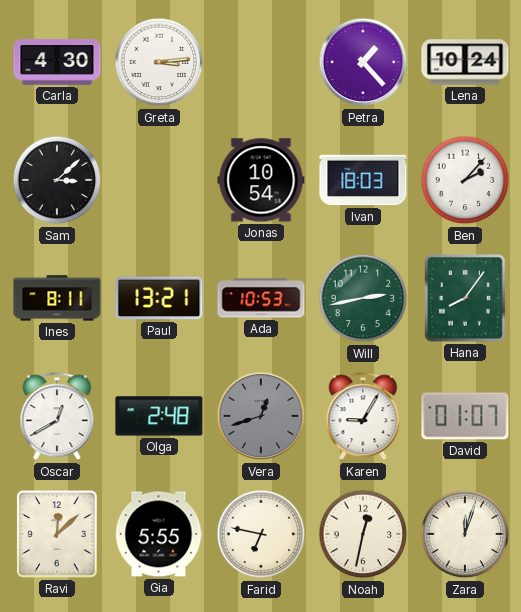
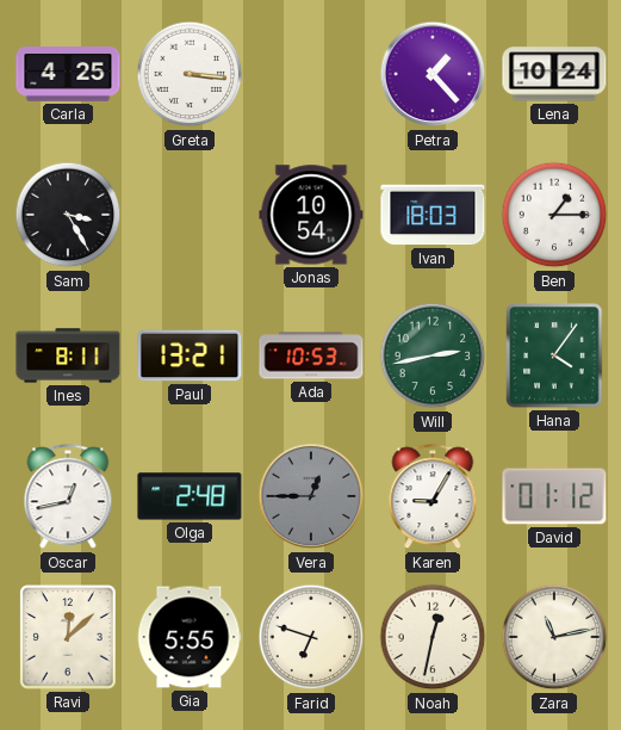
Carla: 4:30 -> 4:25
Greta: 3:14 -> 3:16
Sam: 3:08 -> 3:25
Ben: 2:07 -> 1:15
Hana: 8:06 -> 4:06
Oscar: 12:40 -> 12:43
Vera: 12:42 -> 12:45
David: 01:07 -> 01:12
Farid: 6:47 -> 6:48
Zara: 12:03 -> 11:13
